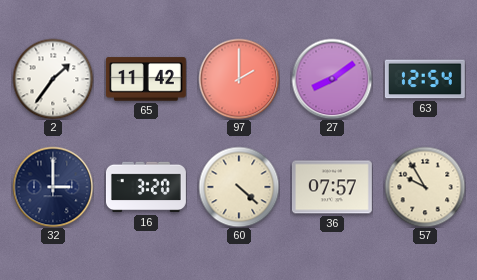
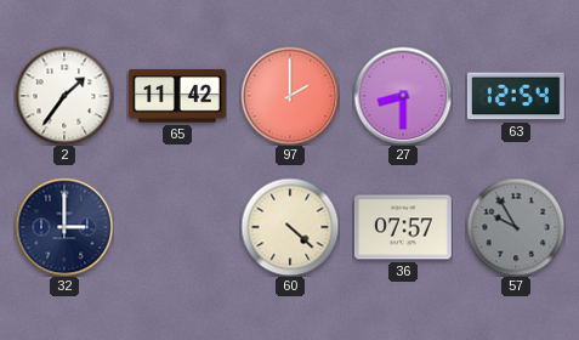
27: 8:09 -> 8:30
16: 3:20 -> none
57 dial: cream -> grey
